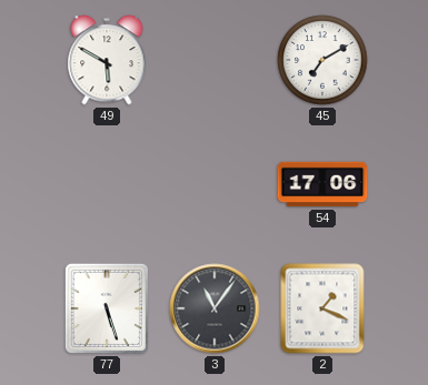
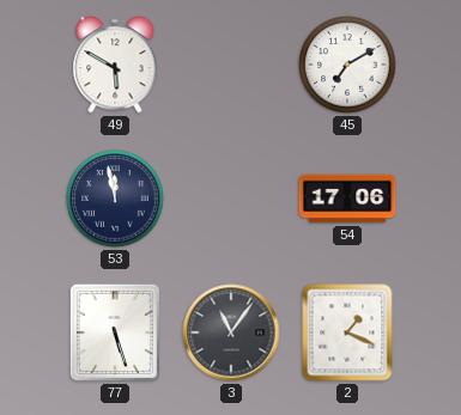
53: none -> 11:58
